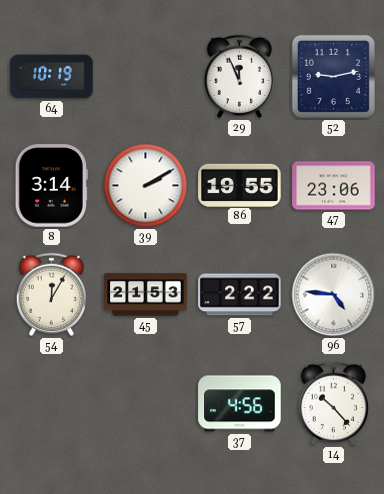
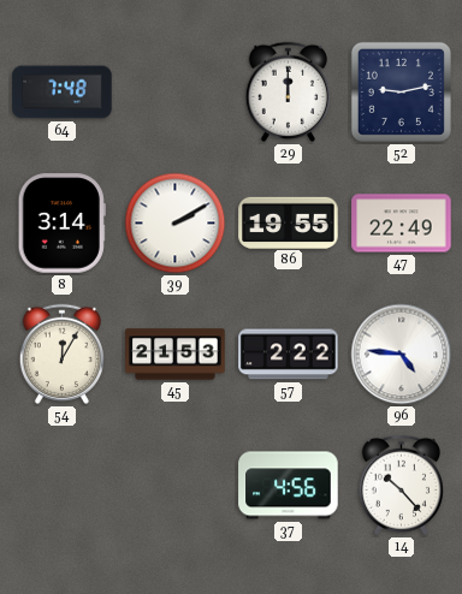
64: 10:19 -> 7:48
29: 11:56 -> 12:00
47: 23:06 -> 22:49
